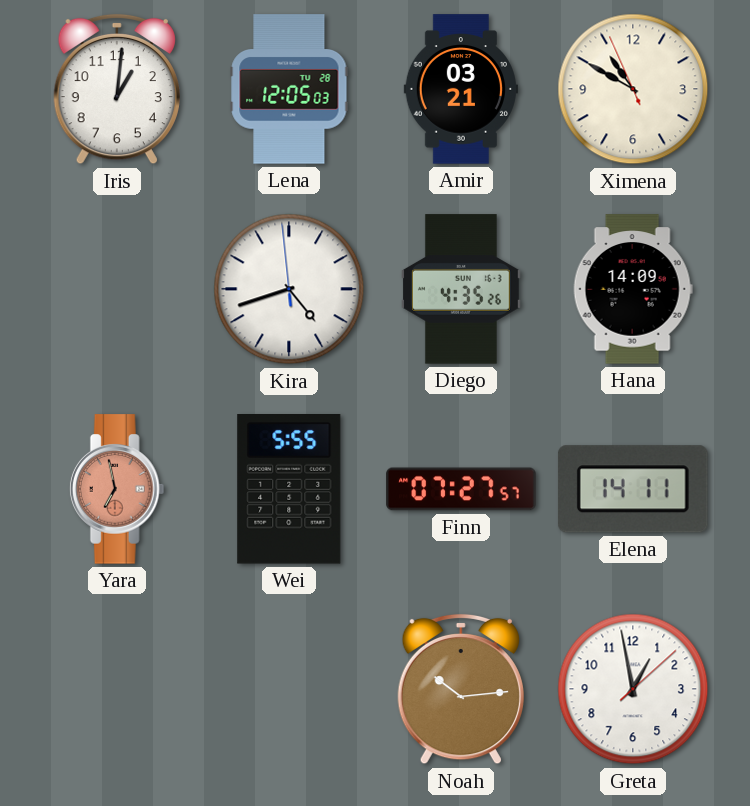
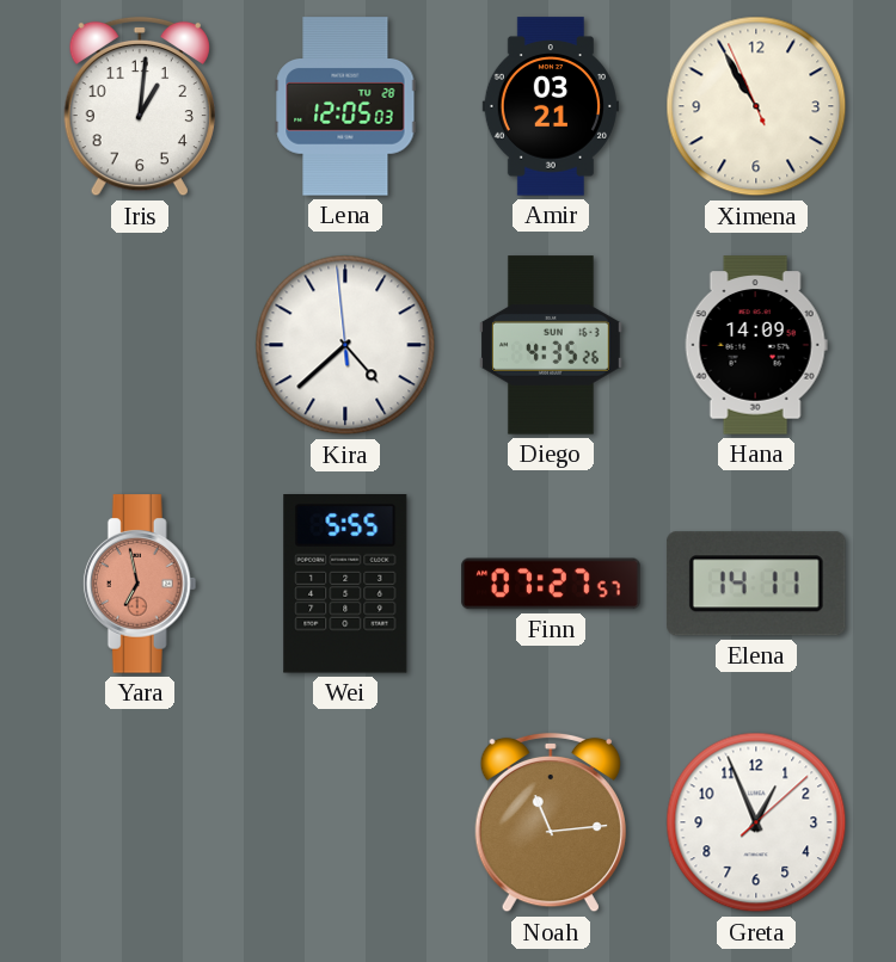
Ximena: 10:49 -> 10:54
Kira: 4:41 -> 4:37
Noah: 10:14 -> 11:14
Greta: 12:58 -> 12:56
